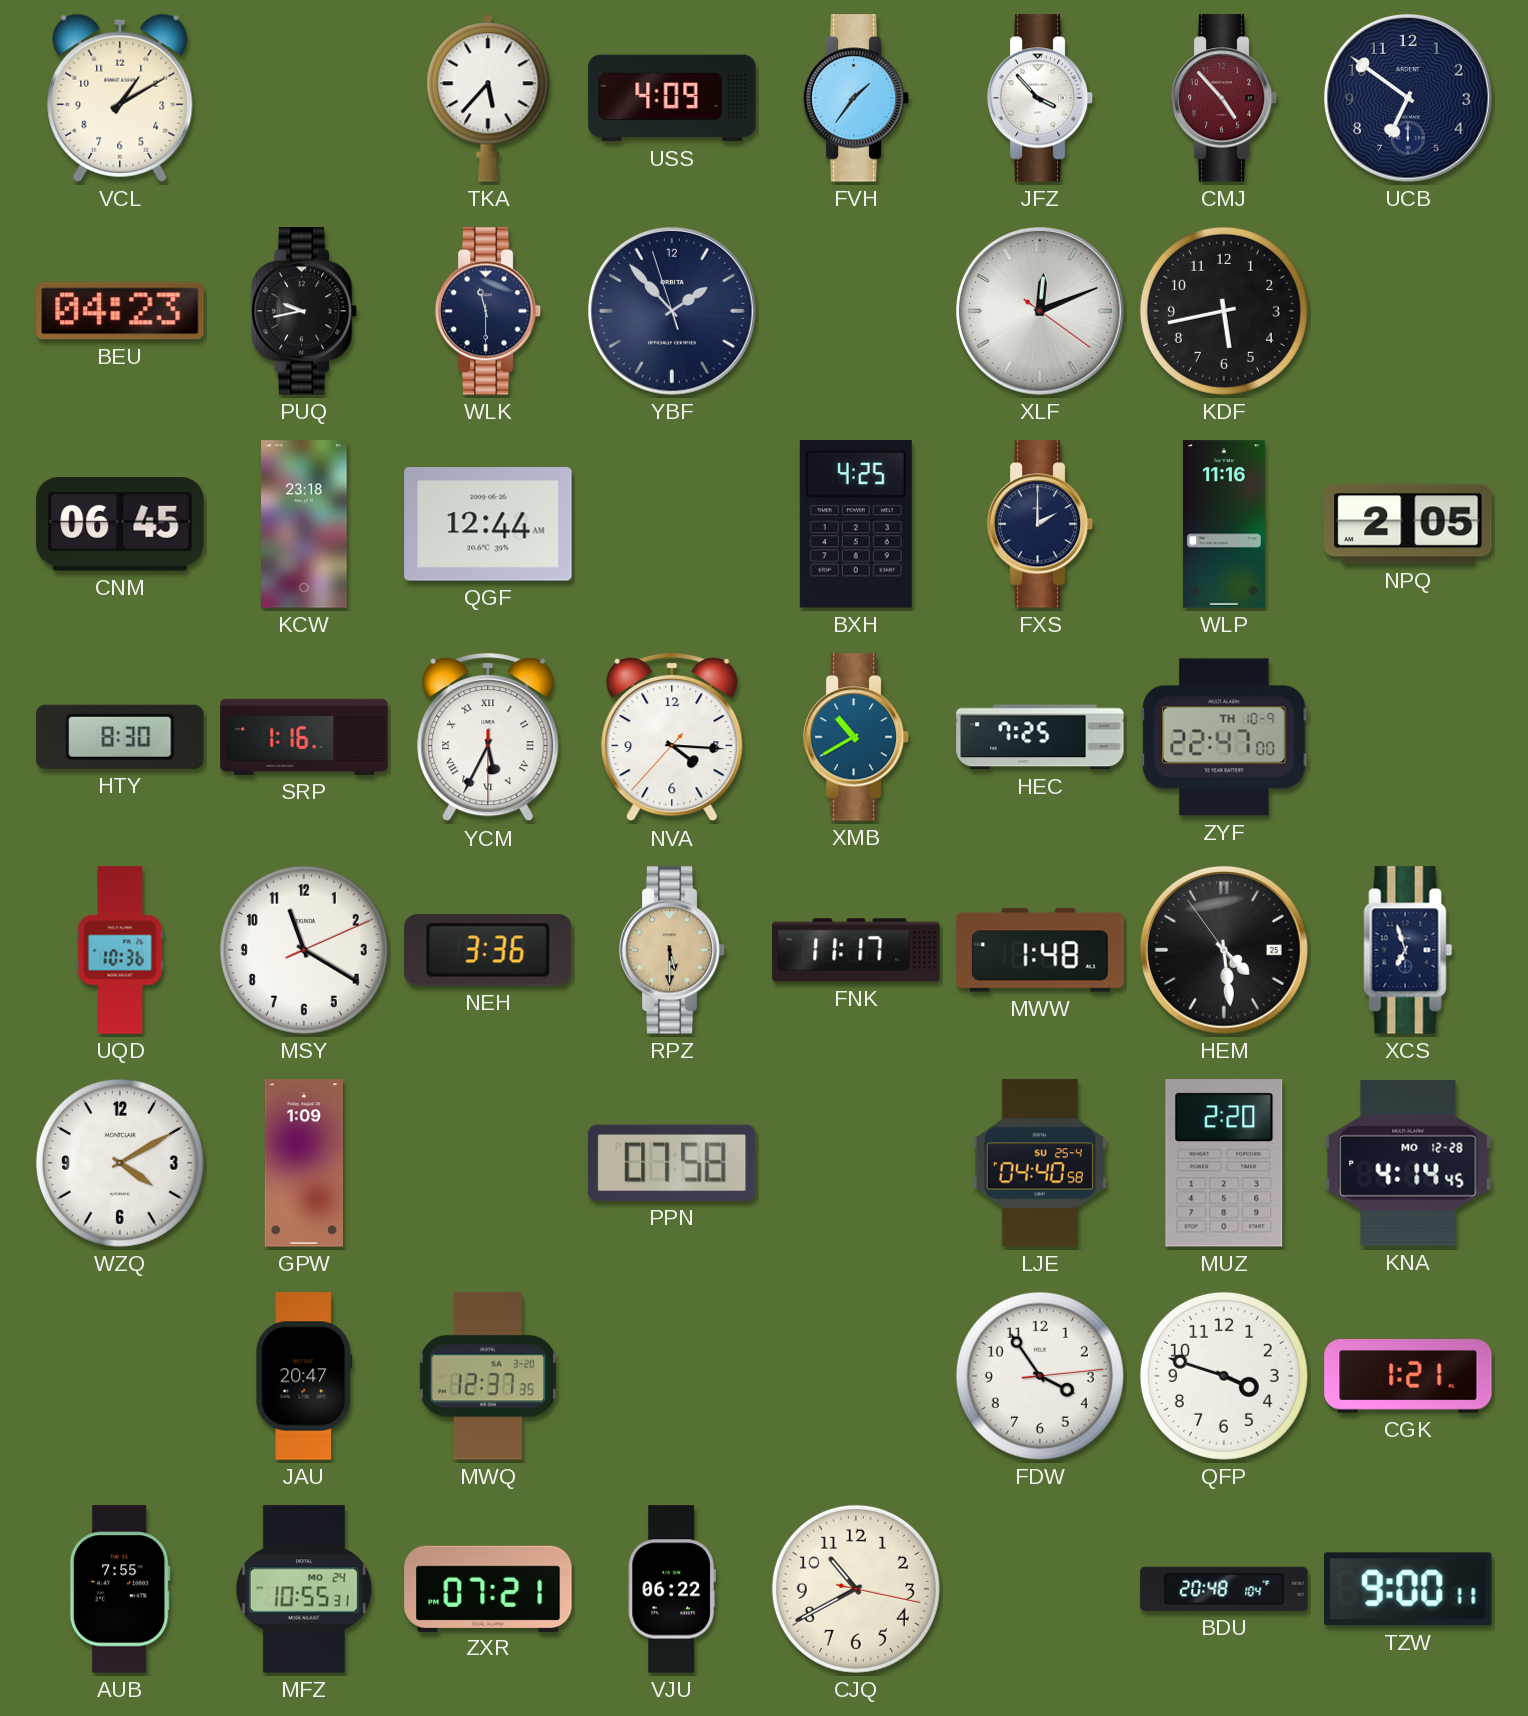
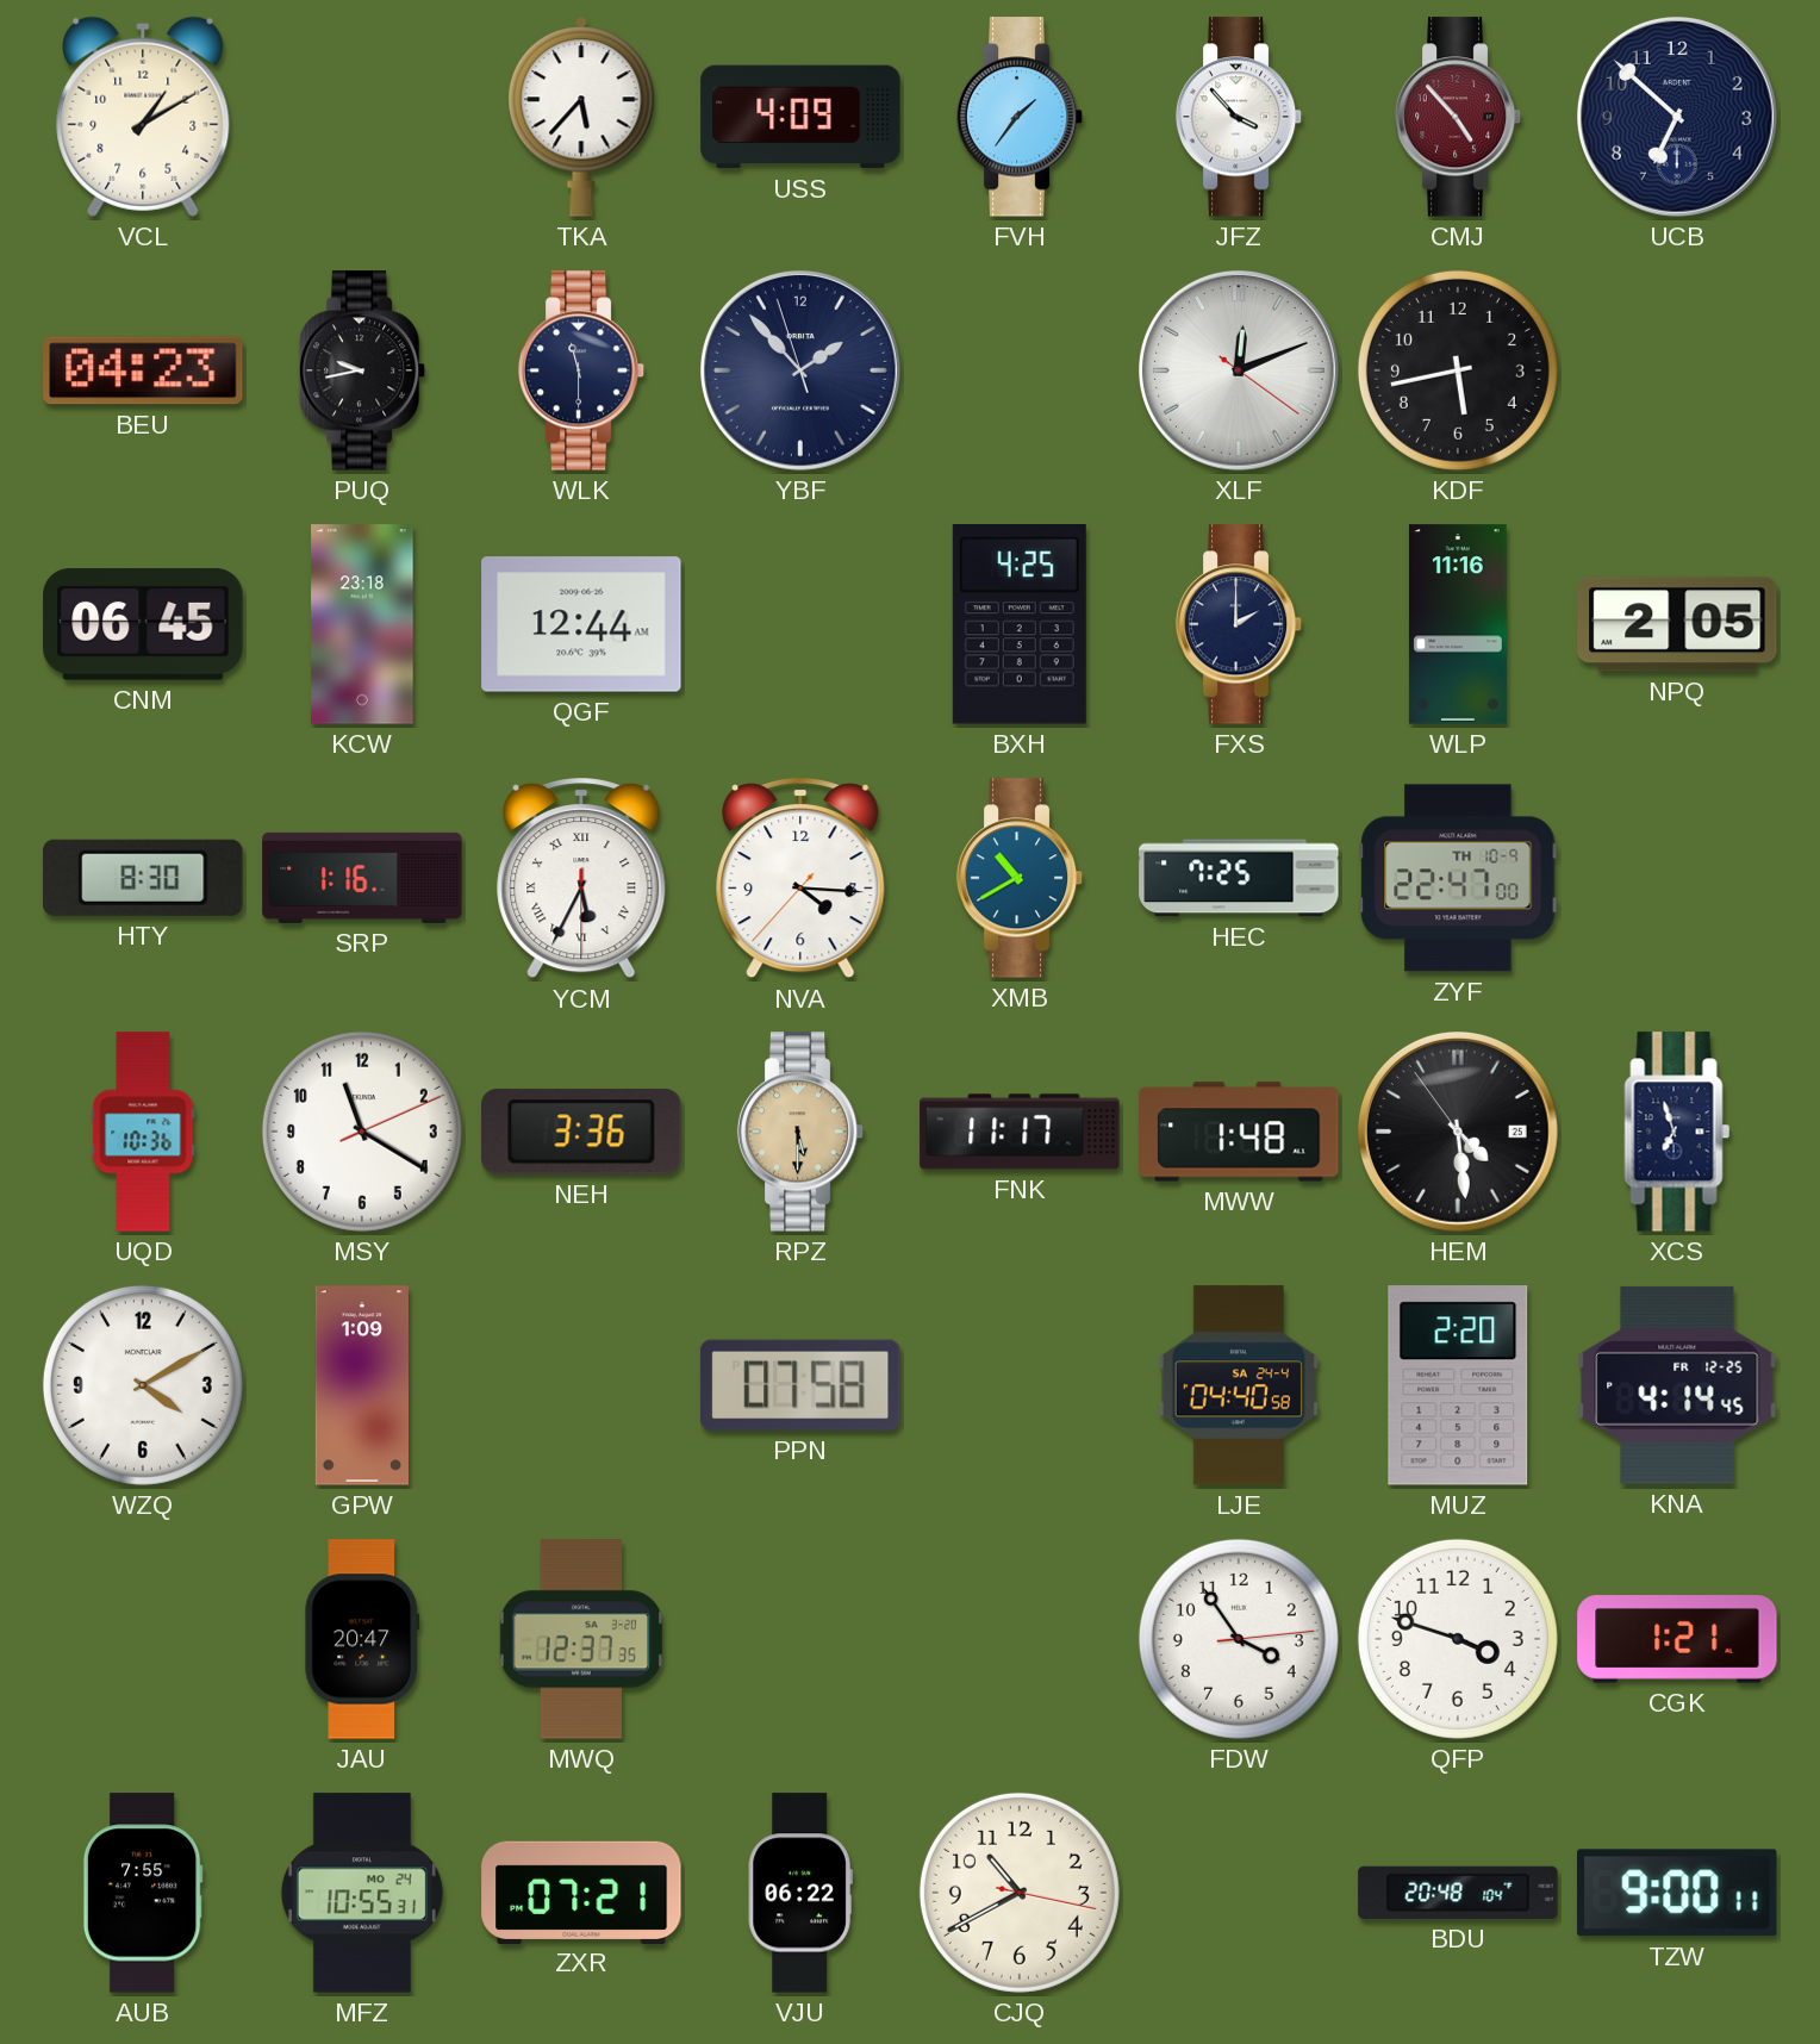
UCB: 6:51 -> 6:52
LJE date: SU 25-4 -> SA 24-4
KNA date: MO 12-28 -> FR 12-25
